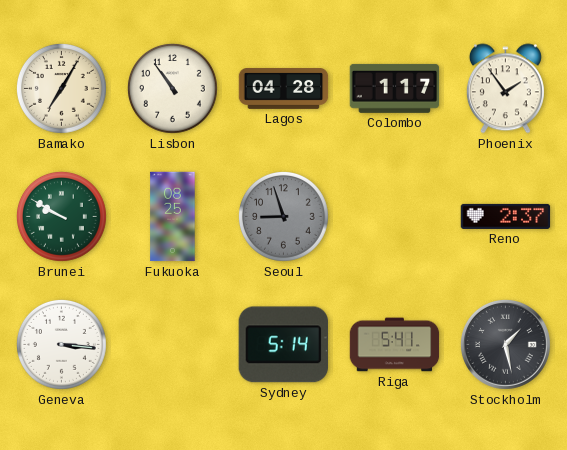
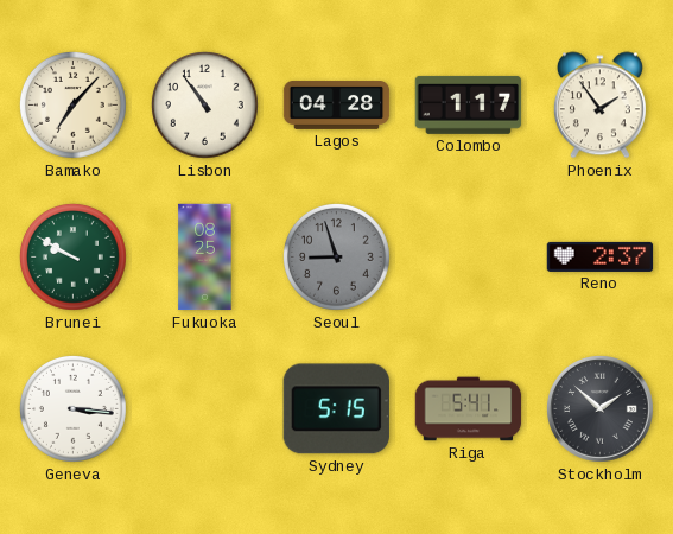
Bamako: 7:05 -> 7:07
Sydney: 5:14 -> 5:15
Stockholm: 1:28 -> 1:52
